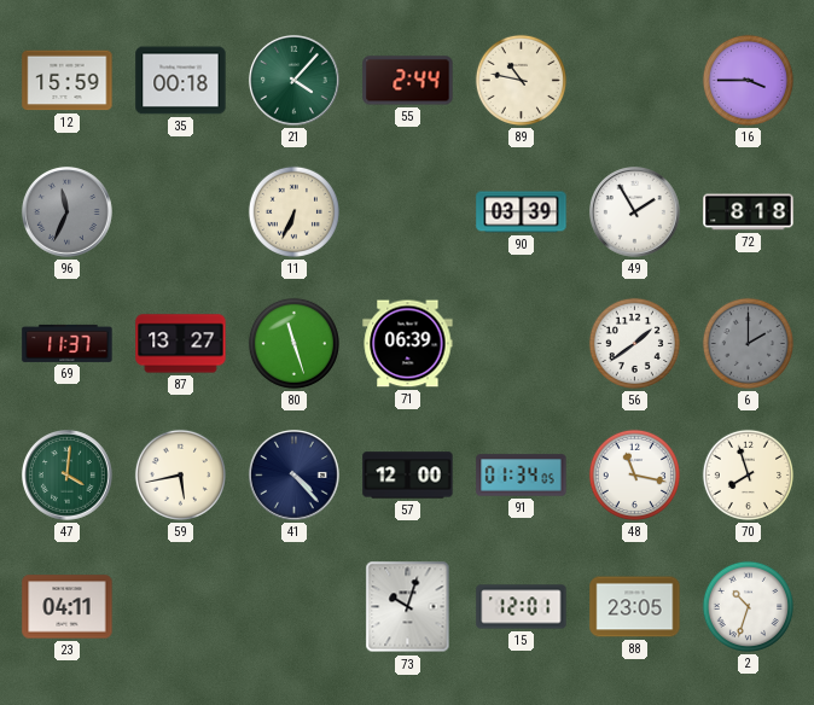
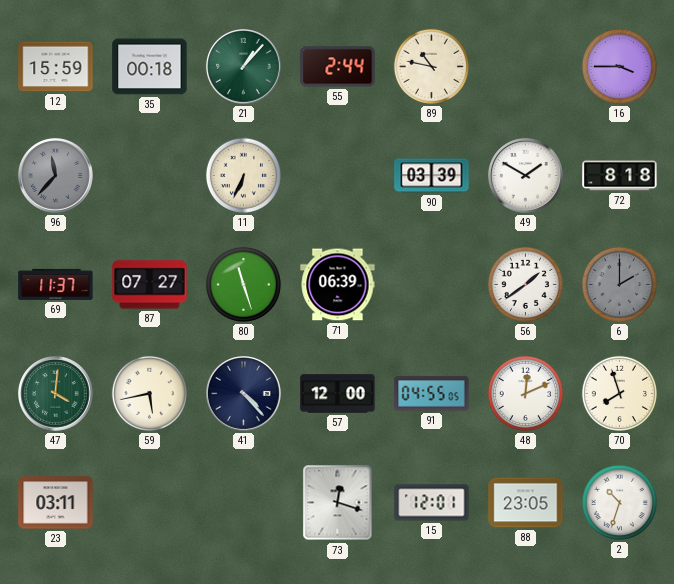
21: 4:07 -> 1:07
96: 11:34 -> 11:37
49: 1:55 -> 1:50
87: 13:27 -> 07:27
91: 01:34 -> 04:55
48: 11:17 -> 12:11
23: 04:11 -> 03:11
73: 10:03 -> 12:18
